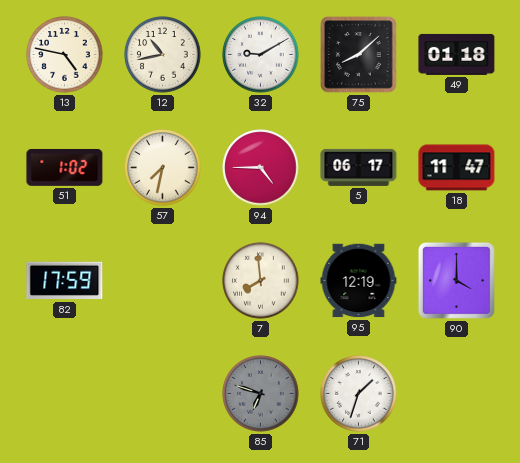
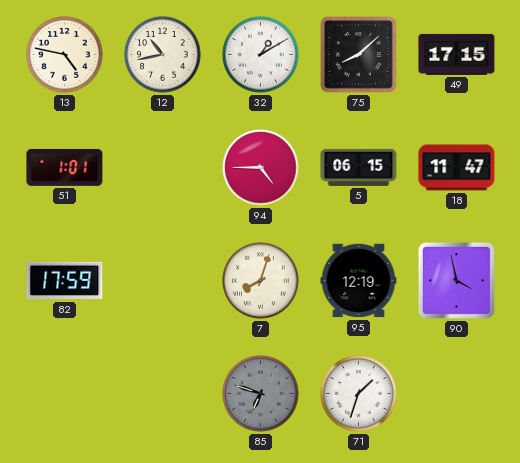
32: 9:10 -> 1:10
49: 01:18 -> 17:15
51: 1:02 -> 1:01
57: 7:32 -> none
5: 06:17 -> 06:15
7: 7:59 -> 8:03
90: 4:00 -> 3:58
